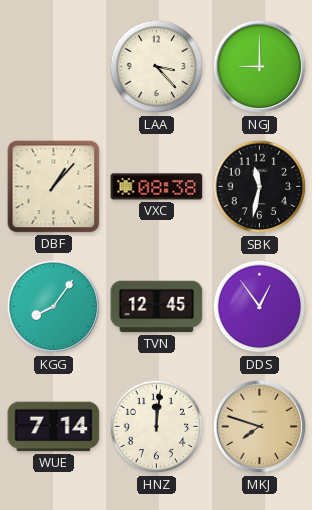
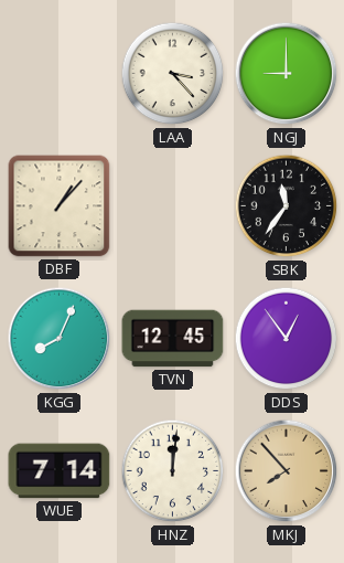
VXC: 08:38 -> none
SBK: 11:32 -> 11:36
KGG: 8:06 -> 8:04
MKJ: 7:48 -> 7:53
